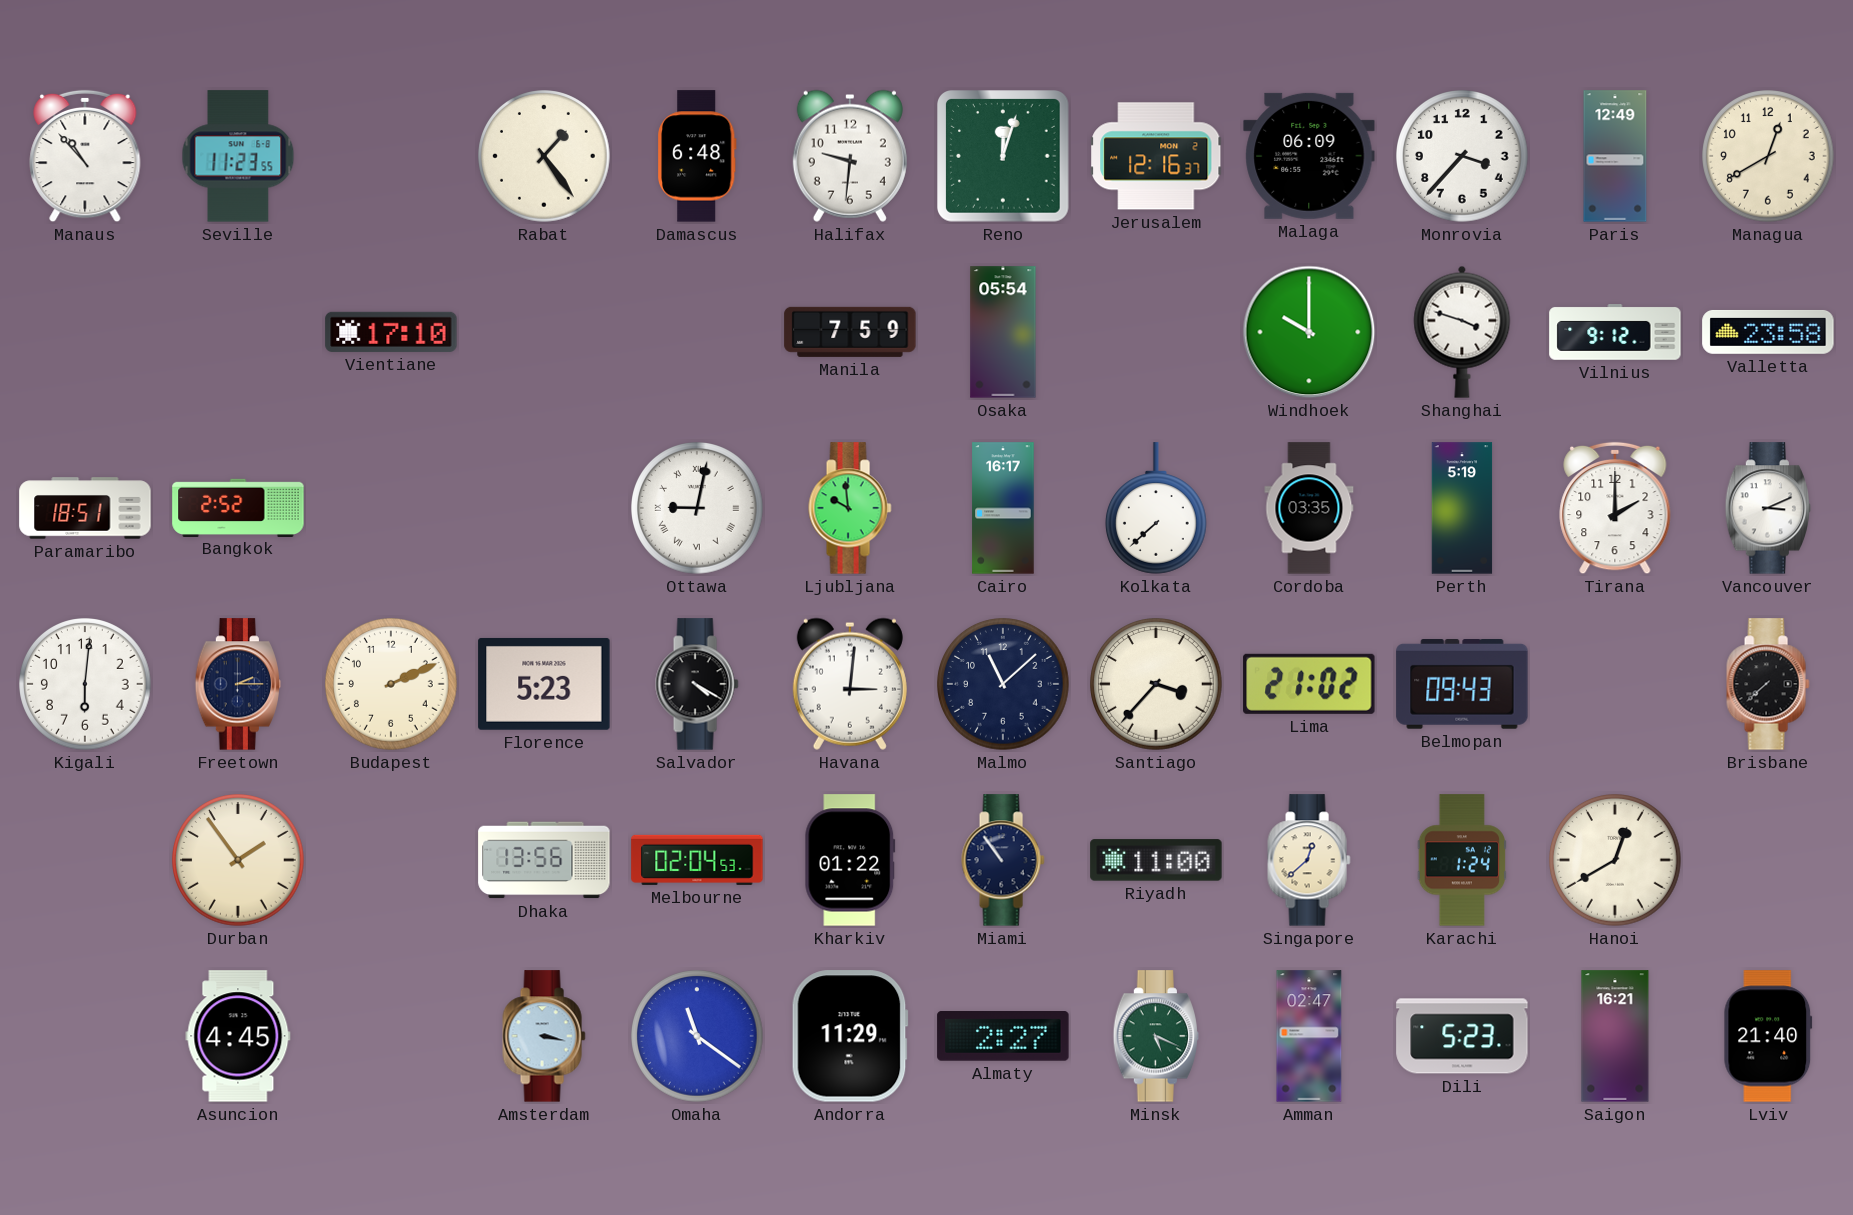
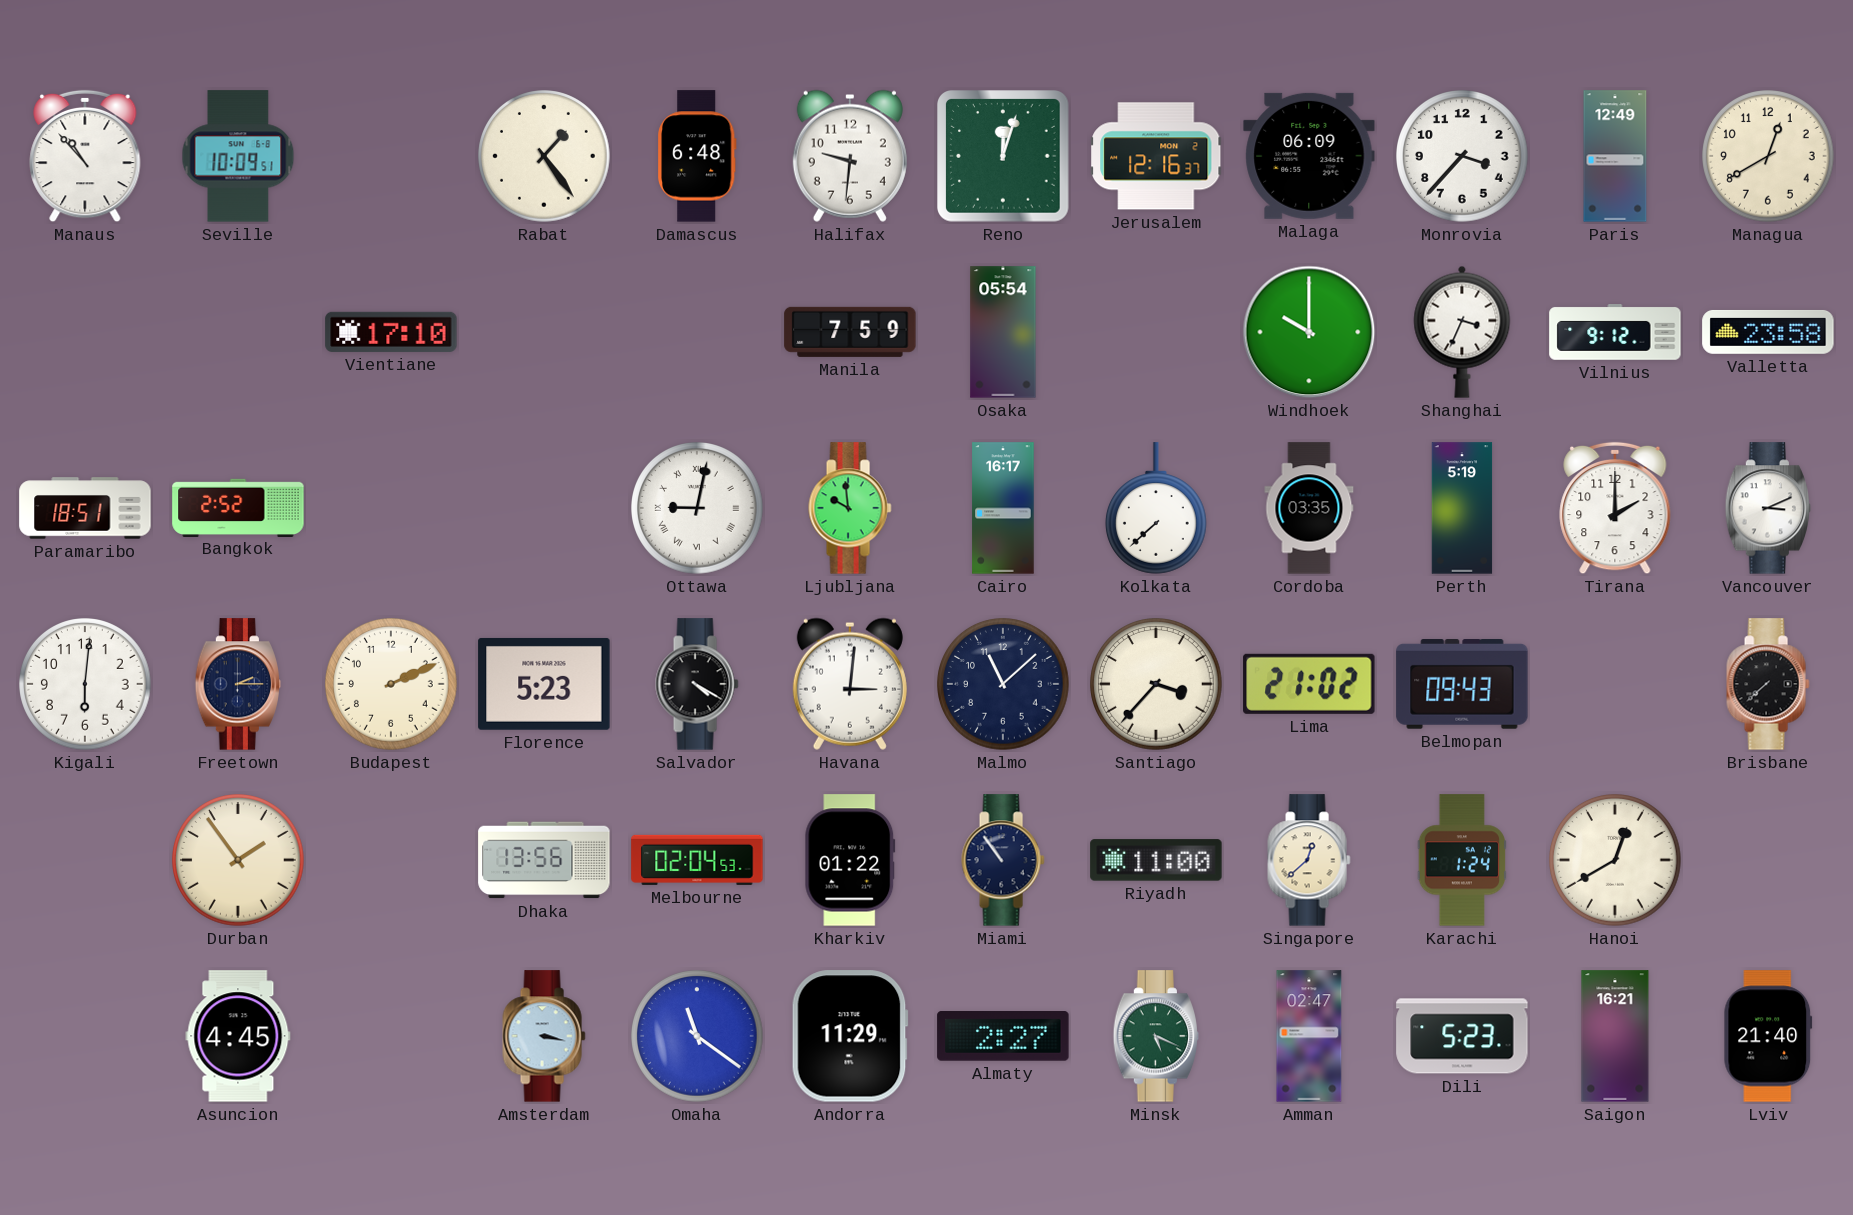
Seville: 11:23 -> 10:09
Shanghai: 3:48 -> 3:34
